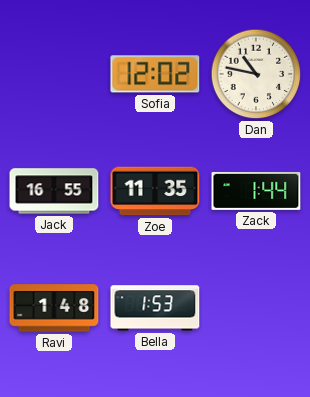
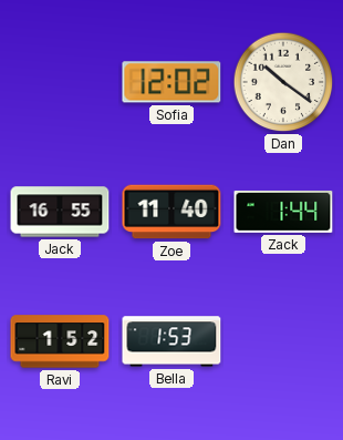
Dan: 10:47 -> 10:21
Zoe: 11:35 -> 11:40
Ravi: 1:48 -> 1:52
